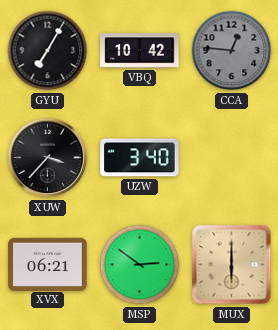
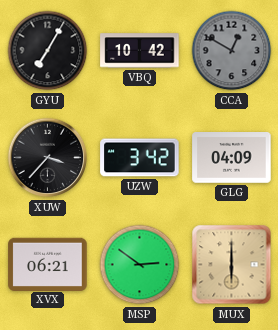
CCA: 12:46 -> 12:50
UZW: 3:40 -> 3:42
GLG: none -> 04:09
